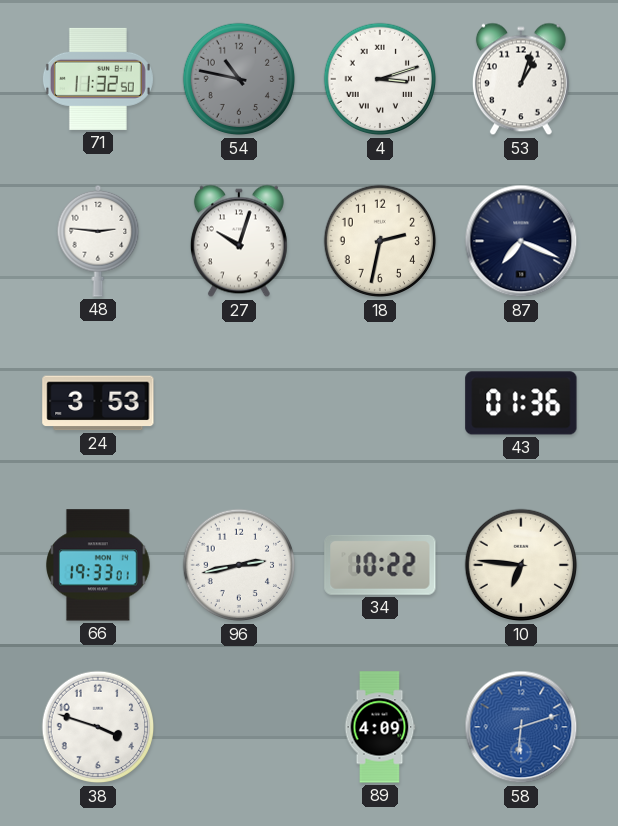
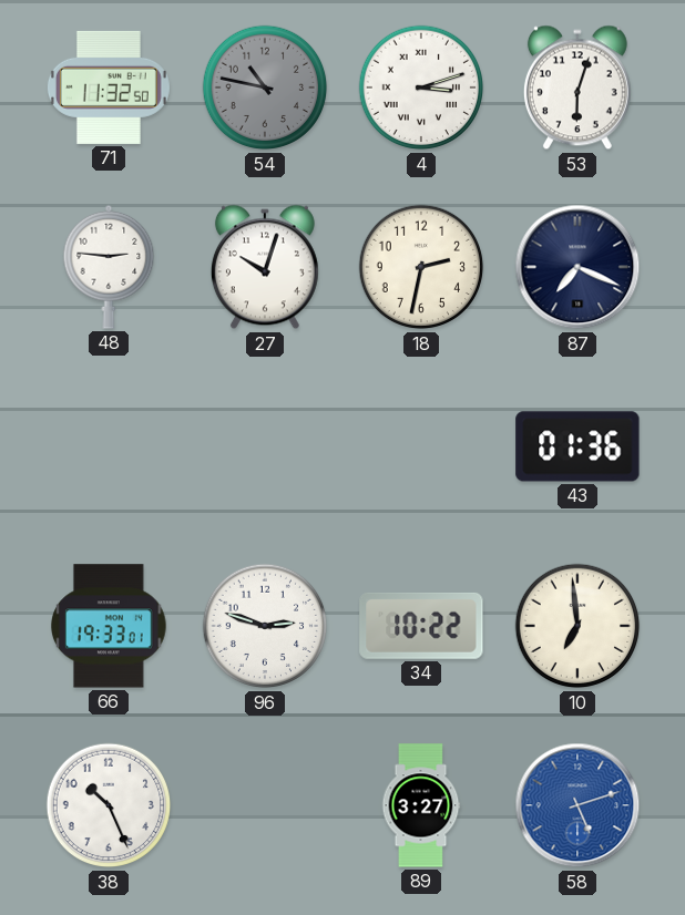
53: 1:03 -> 6:03
24: 3:53 -> none
96: 2:43 -> 2:48
10: 6:46 -> 6:59
38: 3:48 -> 10:26
89: 4:09 -> 3:27
58: 6:12 -> 5:12
